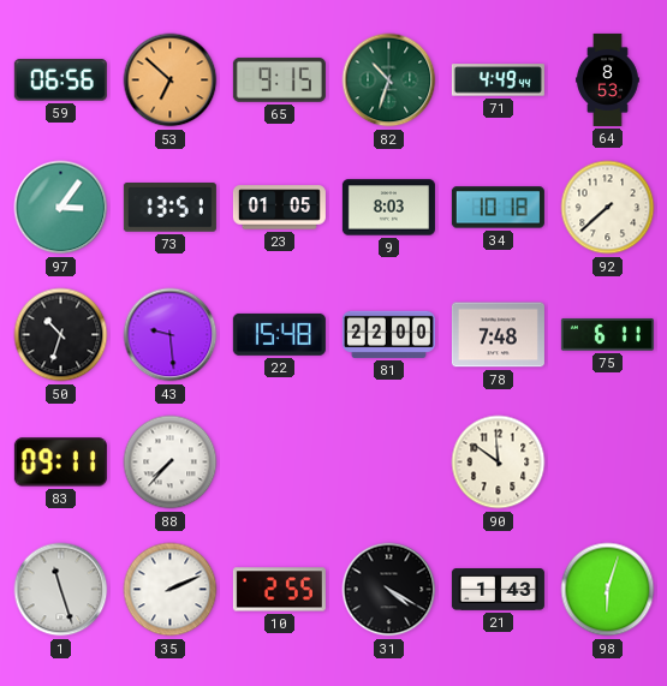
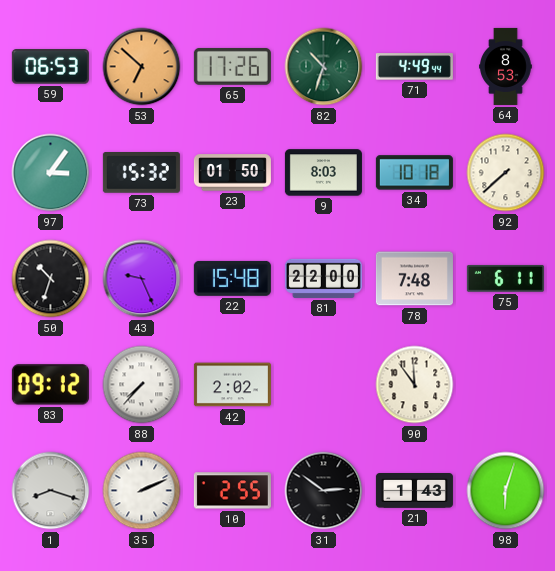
59: 06:56 -> 06:53
65: 9:15 -> 17:26
73: 13:51 -> 15:32
23: 01:05 -> 01:50
43: 9:29 -> 9:26
83: 09:11 -> 09:12
42: none -> 2:02
90: 11:51 -> 11:54
1: 11:27 -> 8:18
31: 4:20 -> 2:51
